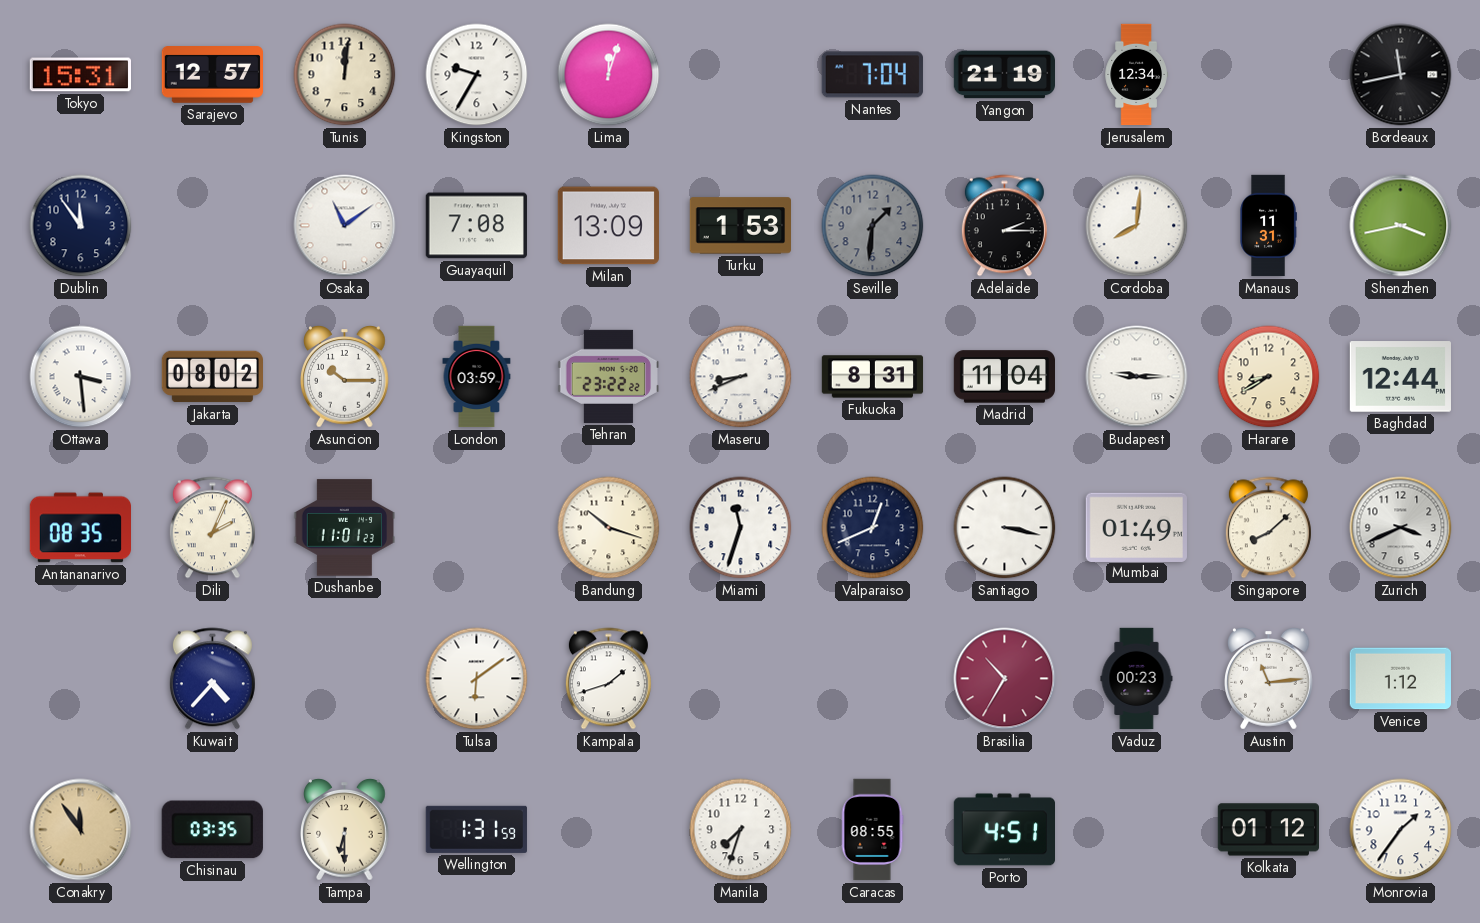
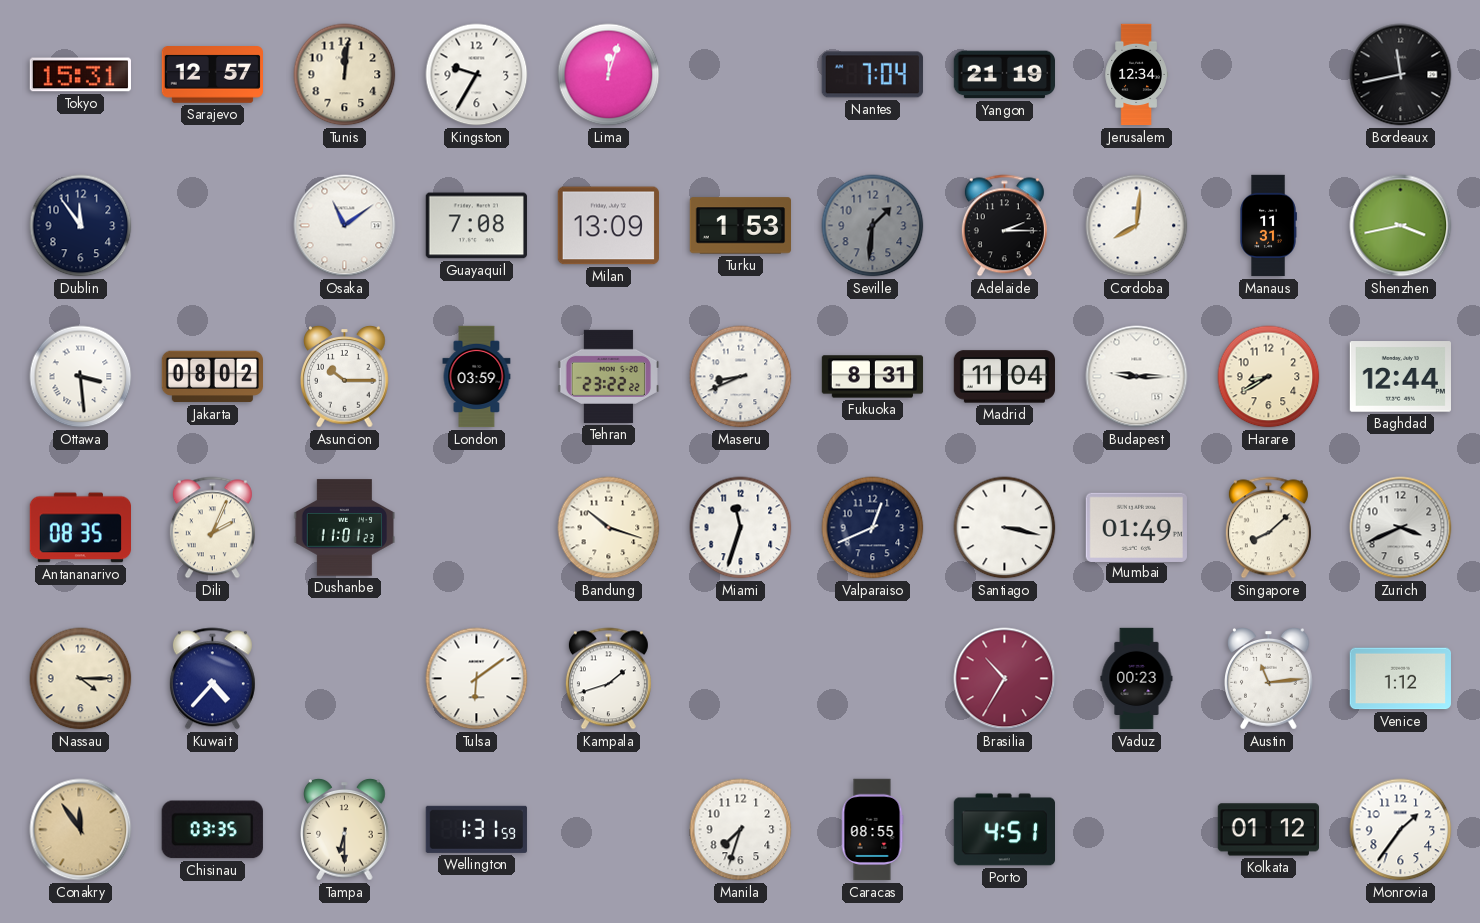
Nassau: none -> 4:15
